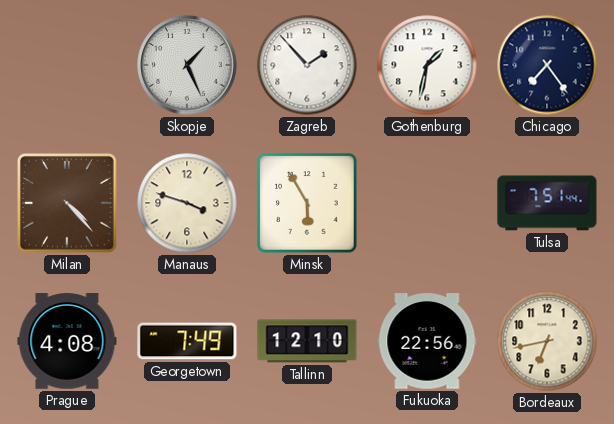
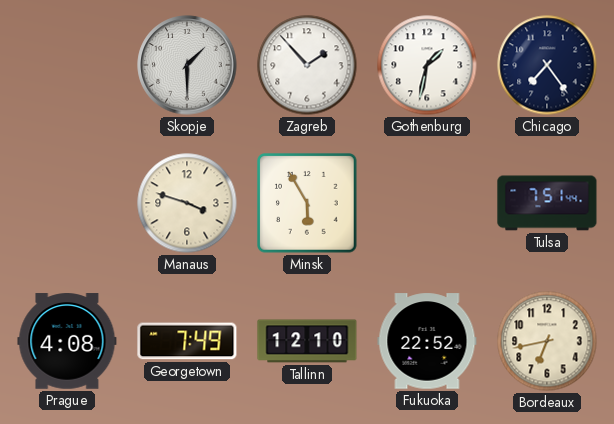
Skopje: 1:26 -> 1:30
Milan: 4:23 -> none
Fukuoka: 22:56 -> 22:52
